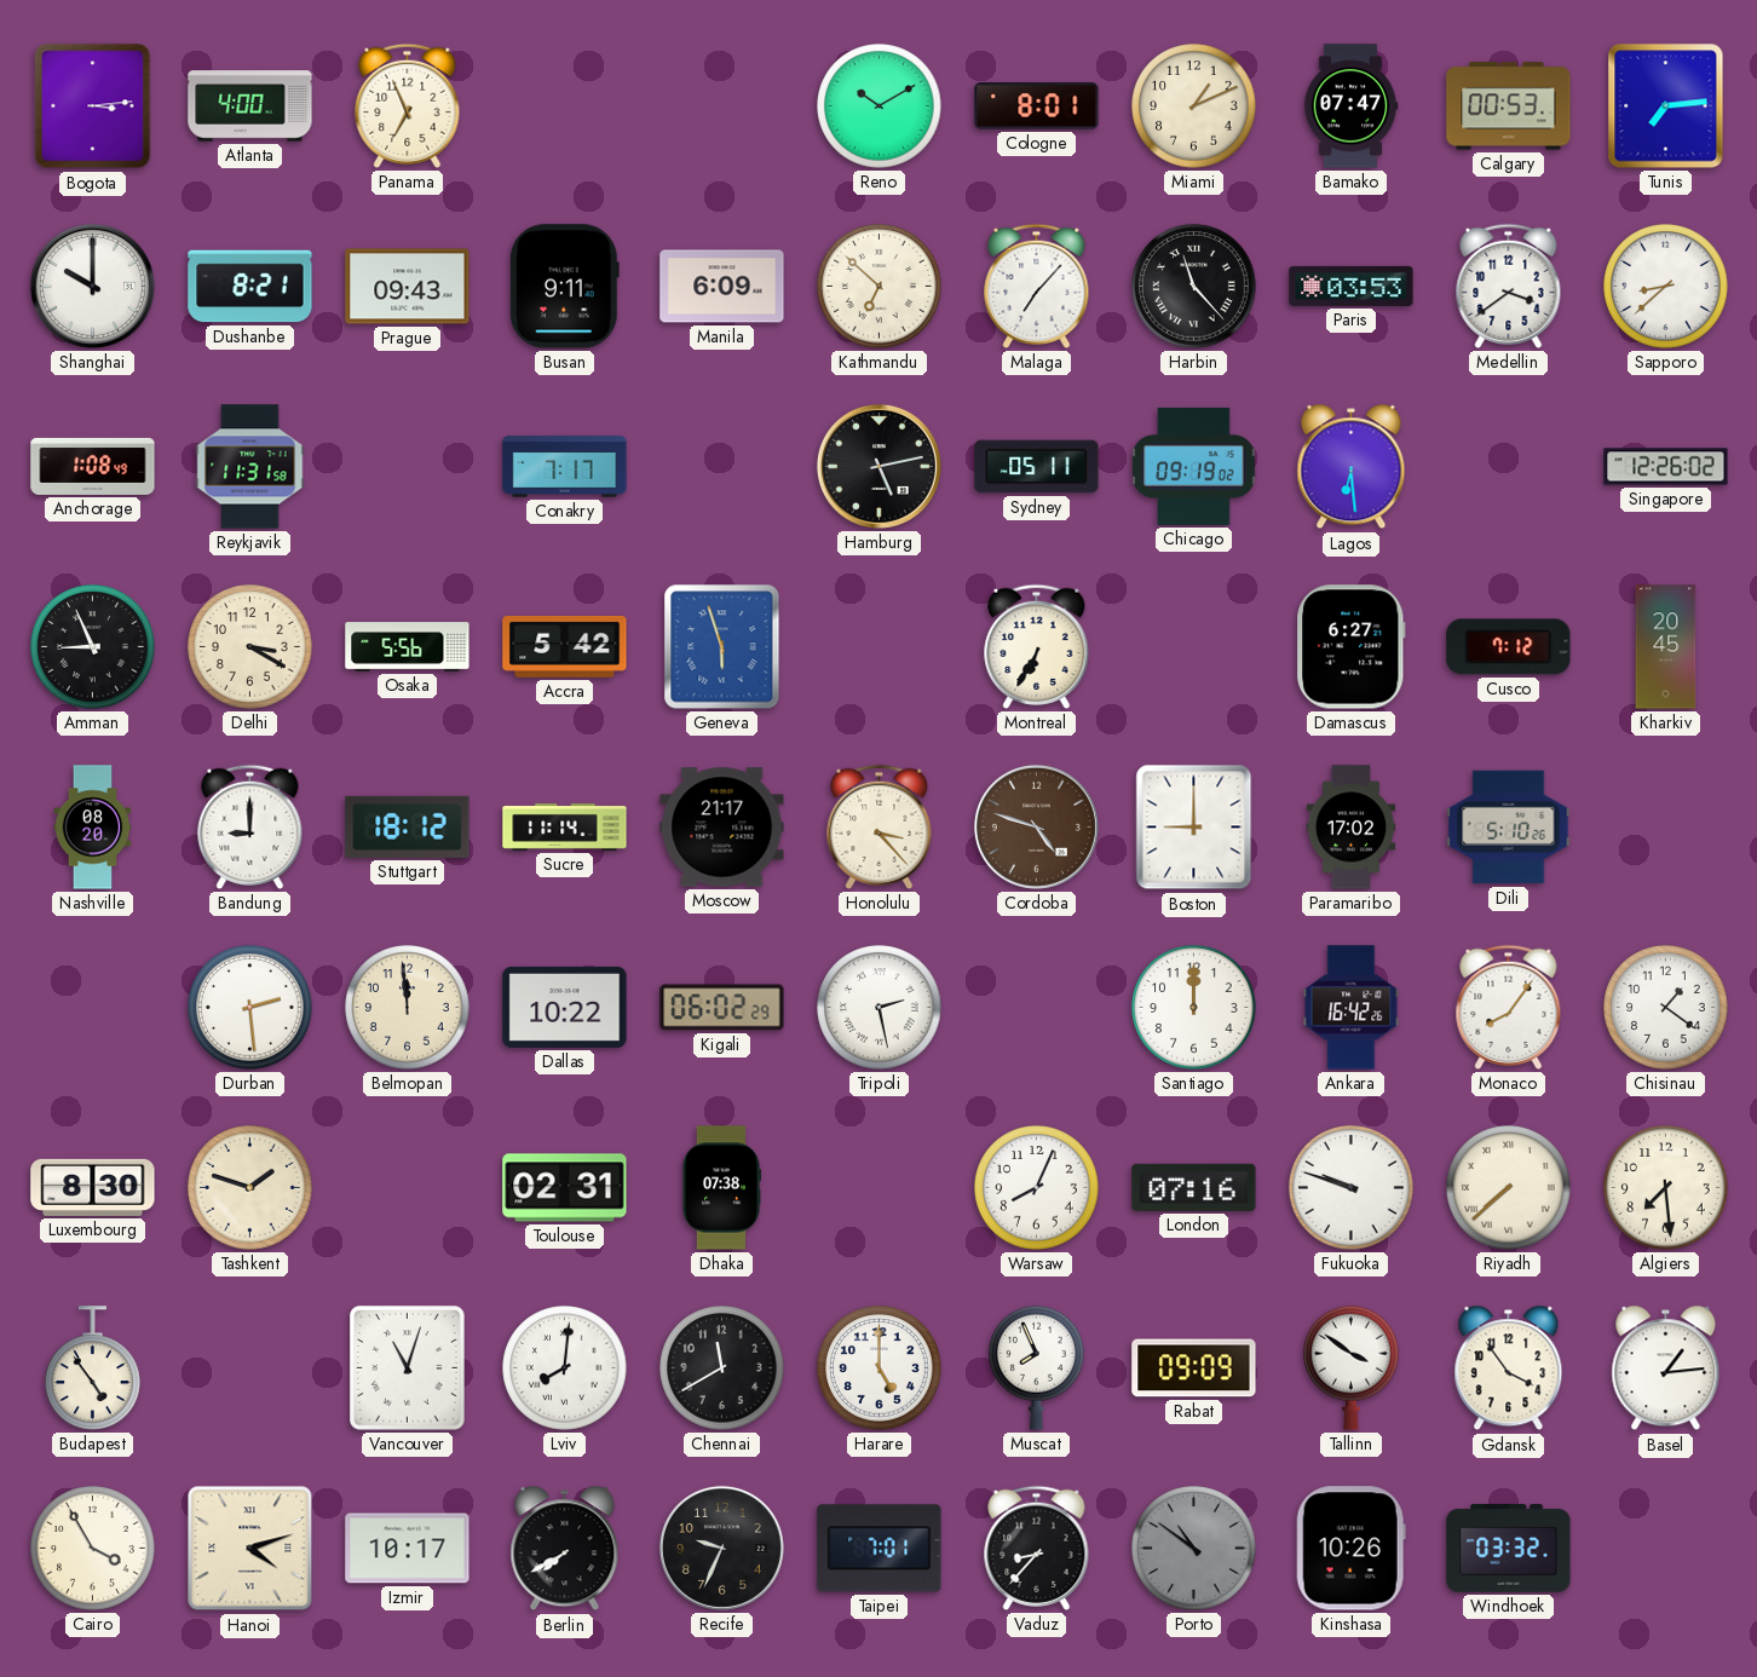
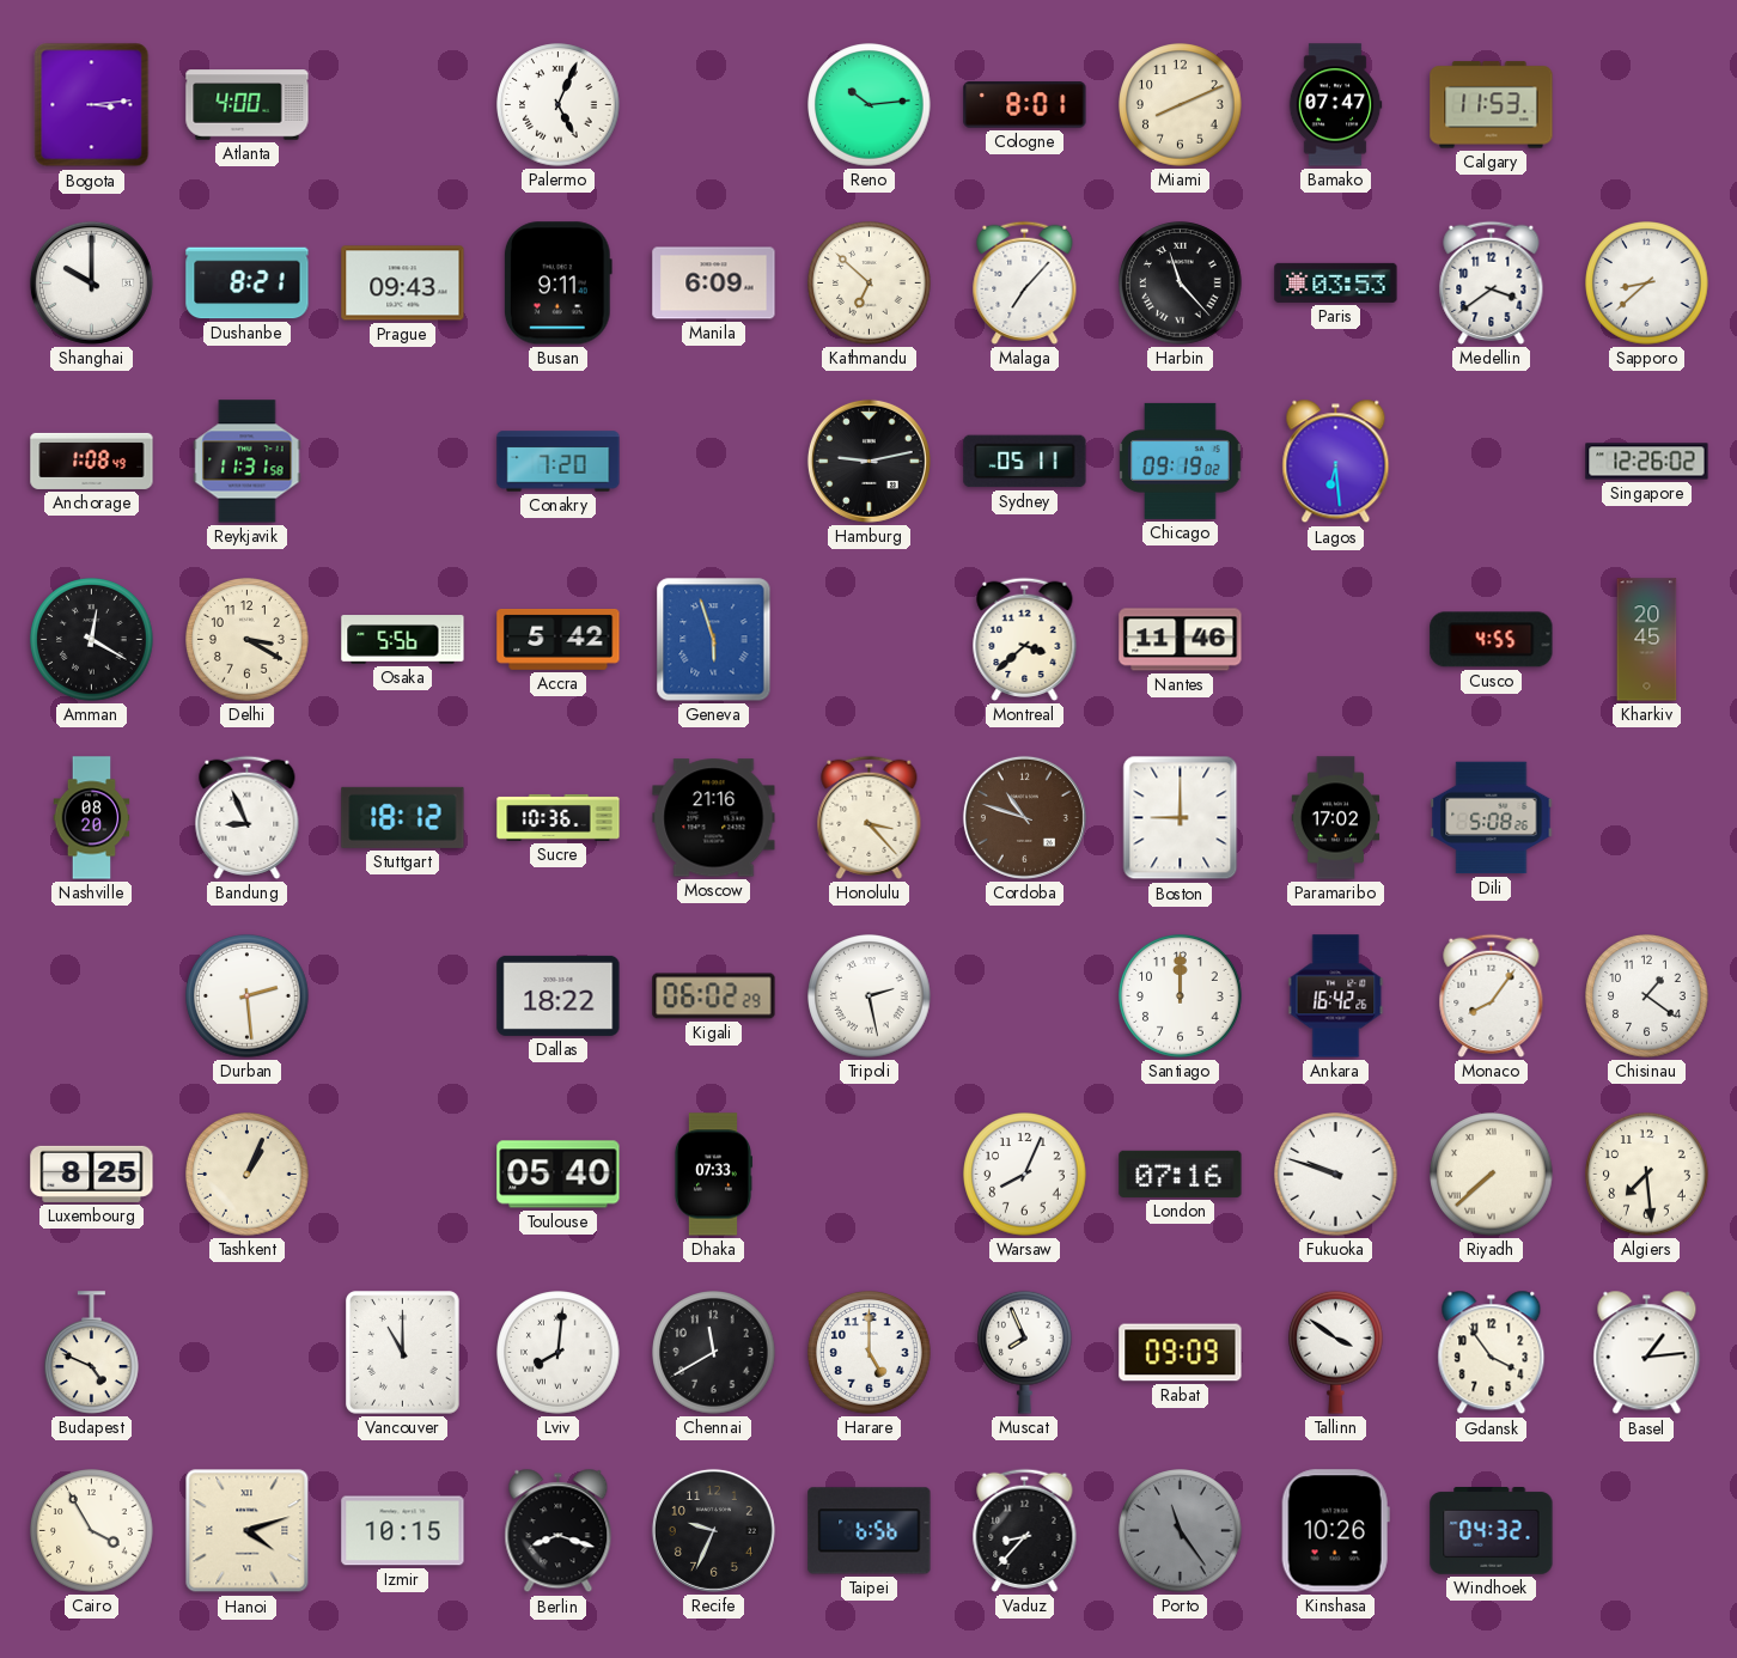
Panama: 6:56 -> none
Palermo: none -> 5:04
Reno: 10:10 -> 10:14
Miami: 1:11 -> 8:11
Calgary: 00:53 -> 11:53
Tunis: 7:14 -> none
Conakry: 7:17 -> 7:20
Hamburg: 5:13 -> 9:13
Amman: 8:56 -> 12:20
Montreal: 6:35 -> 3:38
Nantes: none -> 11:46
Damascus: 6:27 -> none
Cusco: 7:12 -> 4:55
Bandung: 9:00 -> 8:56
Sucre: 11:14 -> 10:36
Moscow: 21:17 -> 21:16
Cordoba: 4:48 -> 10:48
Dili: 5:10 -> 5:08
Belmopan: 11:59 -> none
Dallas: 10:22 -> 18:22
Luxembourg: 8:30 -> 8:25
Tashkent: 1:48 -> 1:04
Toulouse: 02:31 -> 05:40
Dhaka: 07:38 -> 07:33
Budapest: 4:54 -> 4:49
Vancouver: 11:03 -> 11:00
Izmir: 10:17 -> 10:15
Berlin: 7:40 -> 8:18
Taipei: 7:01 -> 6:56
Porto: 10:51 -> 11:24
Windhoek: 03:32 -> 04:32
